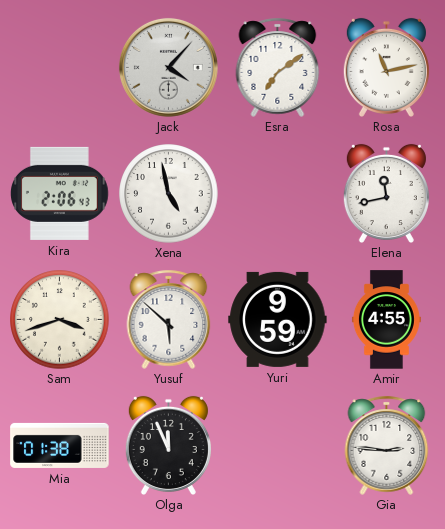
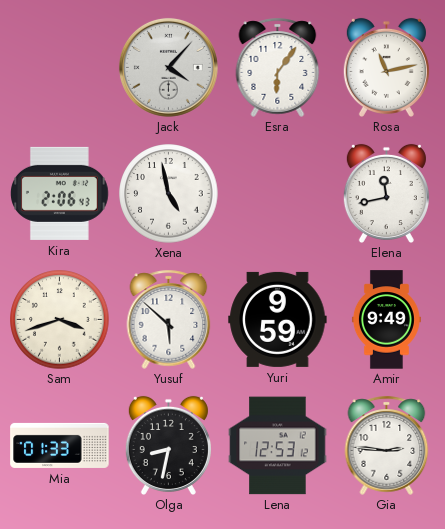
Esra: 7:09 -> 6:06
Amir: 4:55 -> 9:49
Mia: 01:38 -> 01:33
Olga: 11:56 -> 8:32
Lena: none -> 12:53
